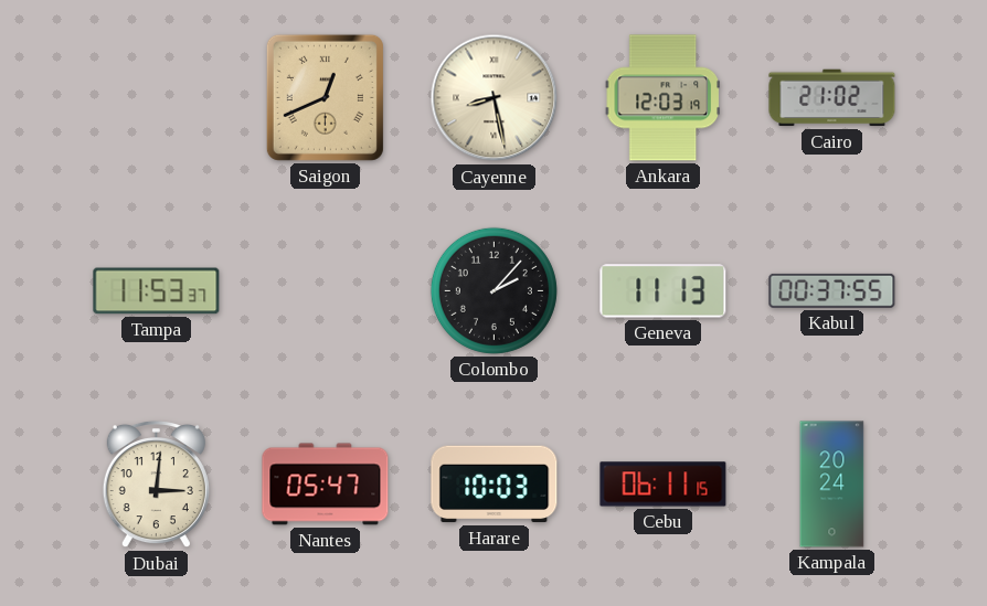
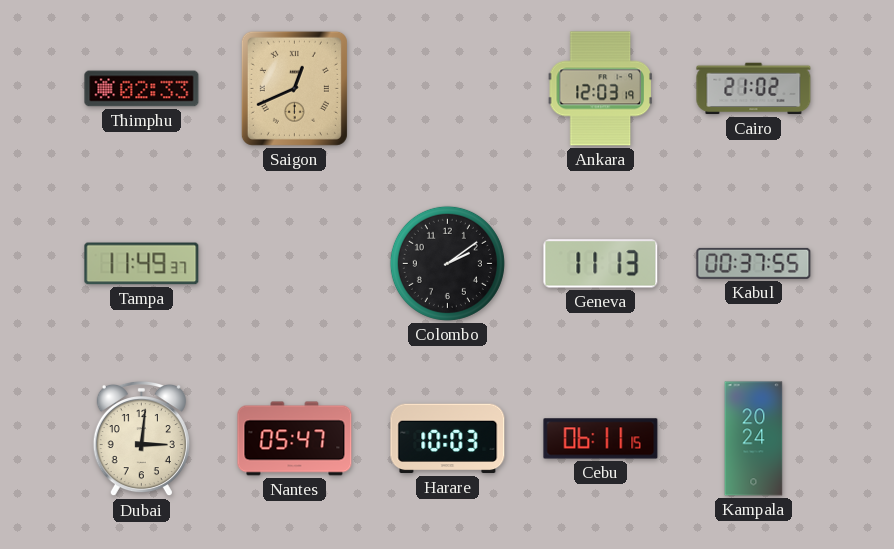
Thimphu: none -> 02:33
Cayenne: 8:28 -> none
Tampa: 11:53 -> 11:49
Colombo: 2:07 -> 2:09
